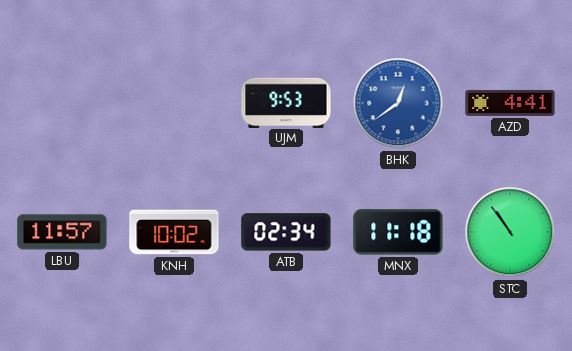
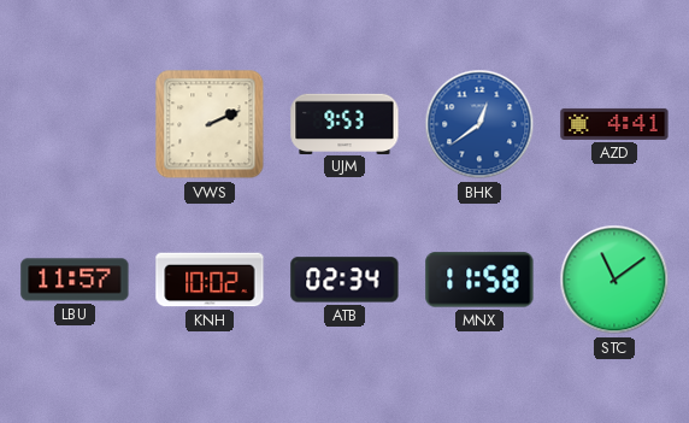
VWS: none -> 2:11
MNX: 11:18 -> 11:58
STC: 10:54 -> 11:09
